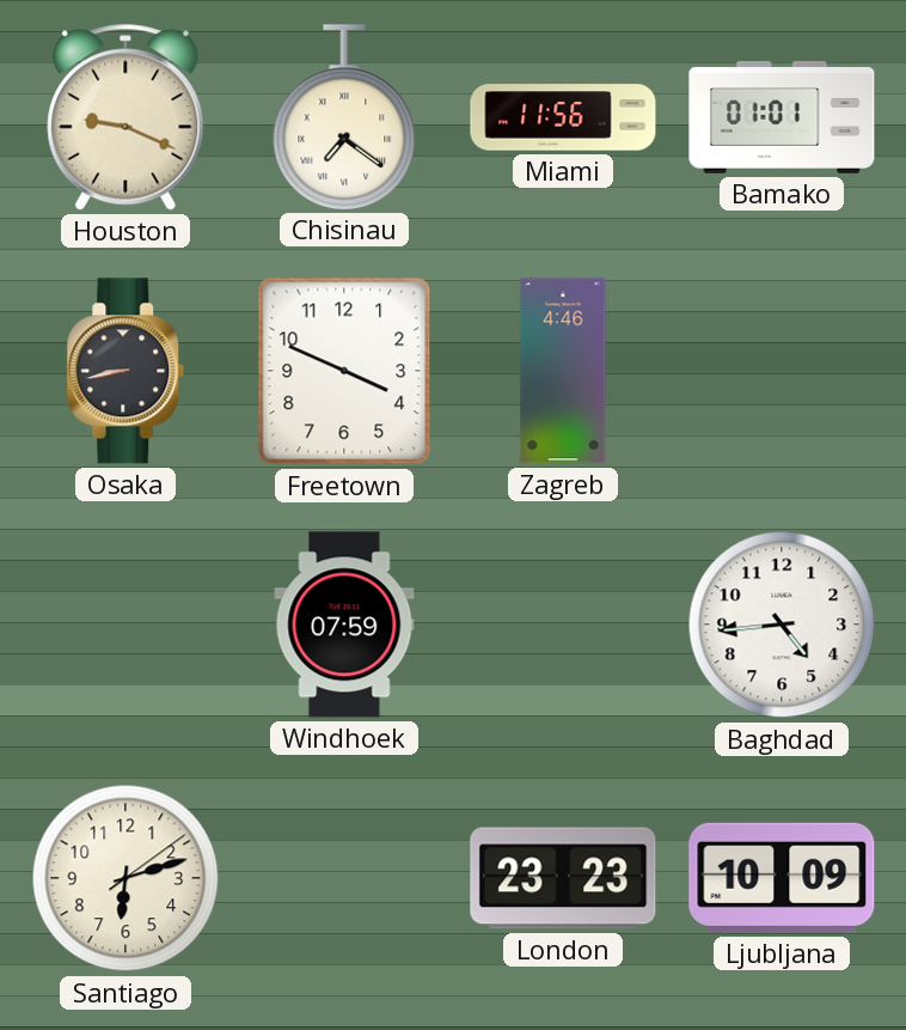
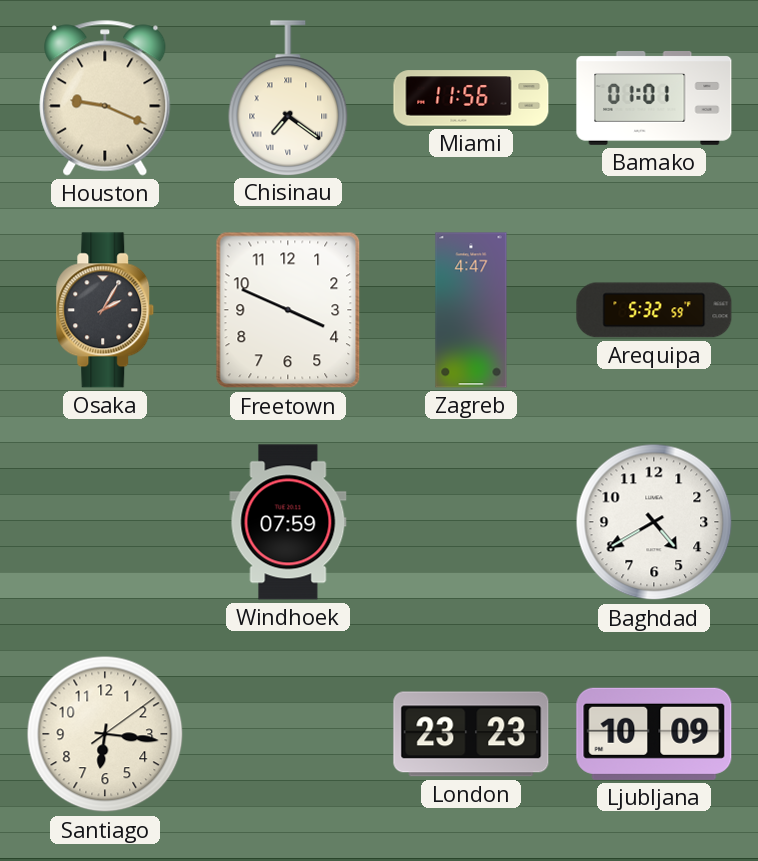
Osaka: 8:43 -> 2:05
Zagreb: 4:46 -> 4:47
Arequipa: none -> 5:32
Baghdad: 4:44 -> 4:40
Santiago: 6:12 -> 6:16
